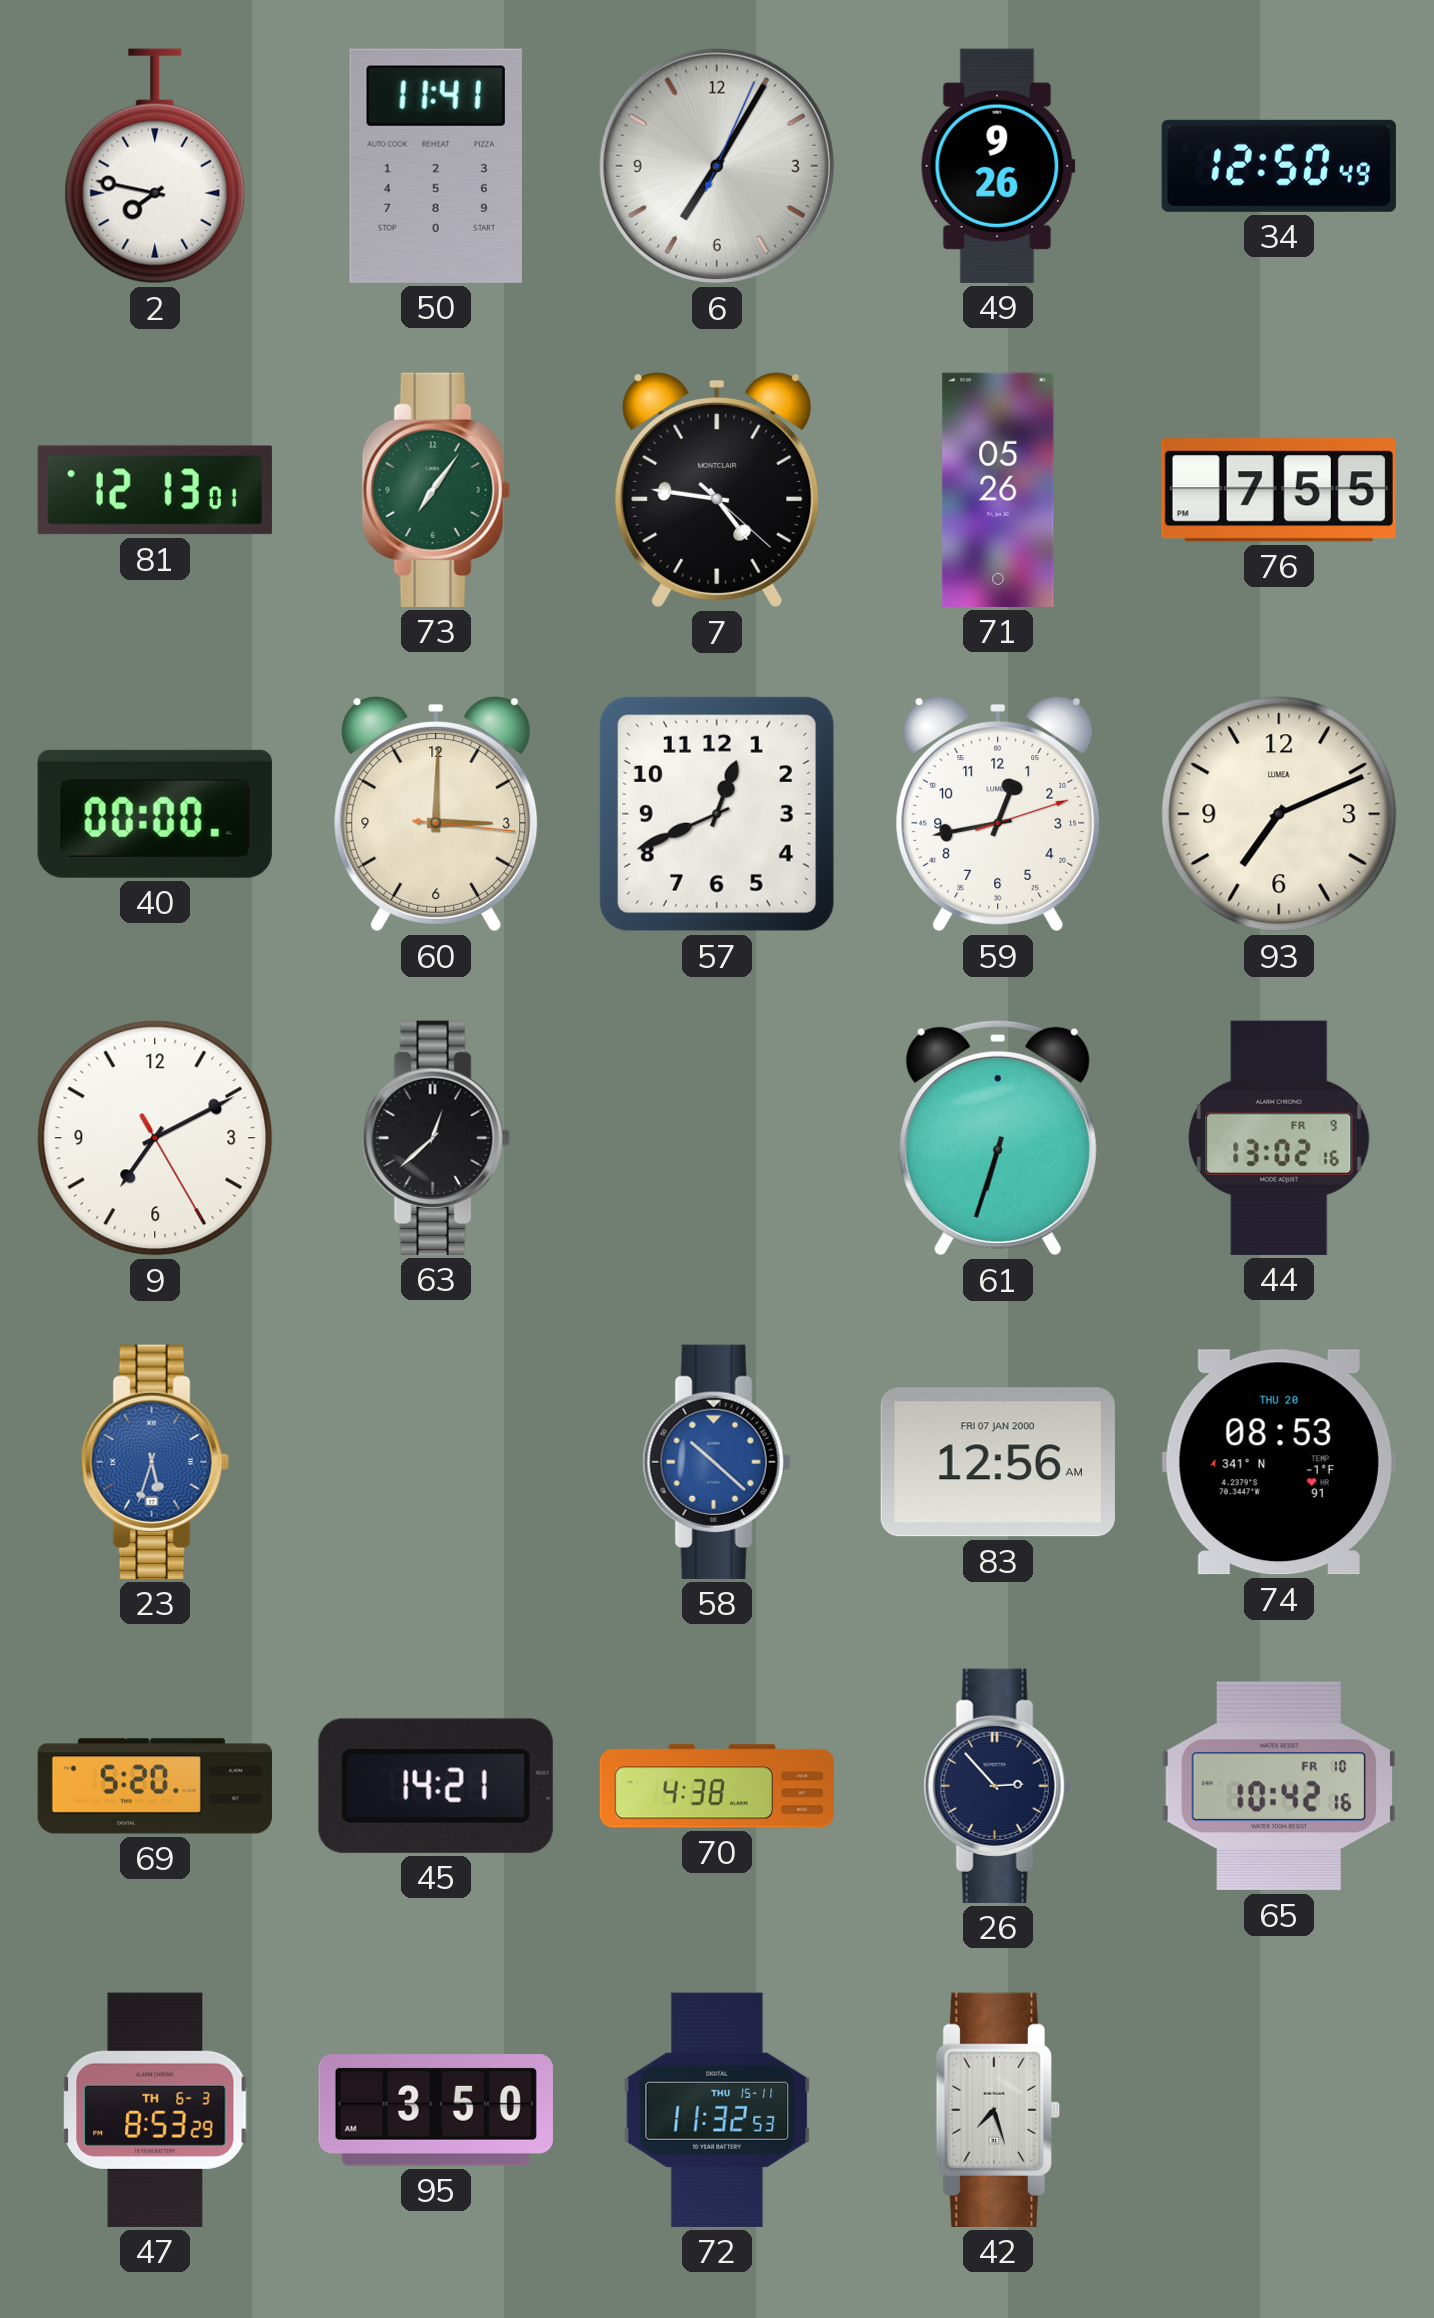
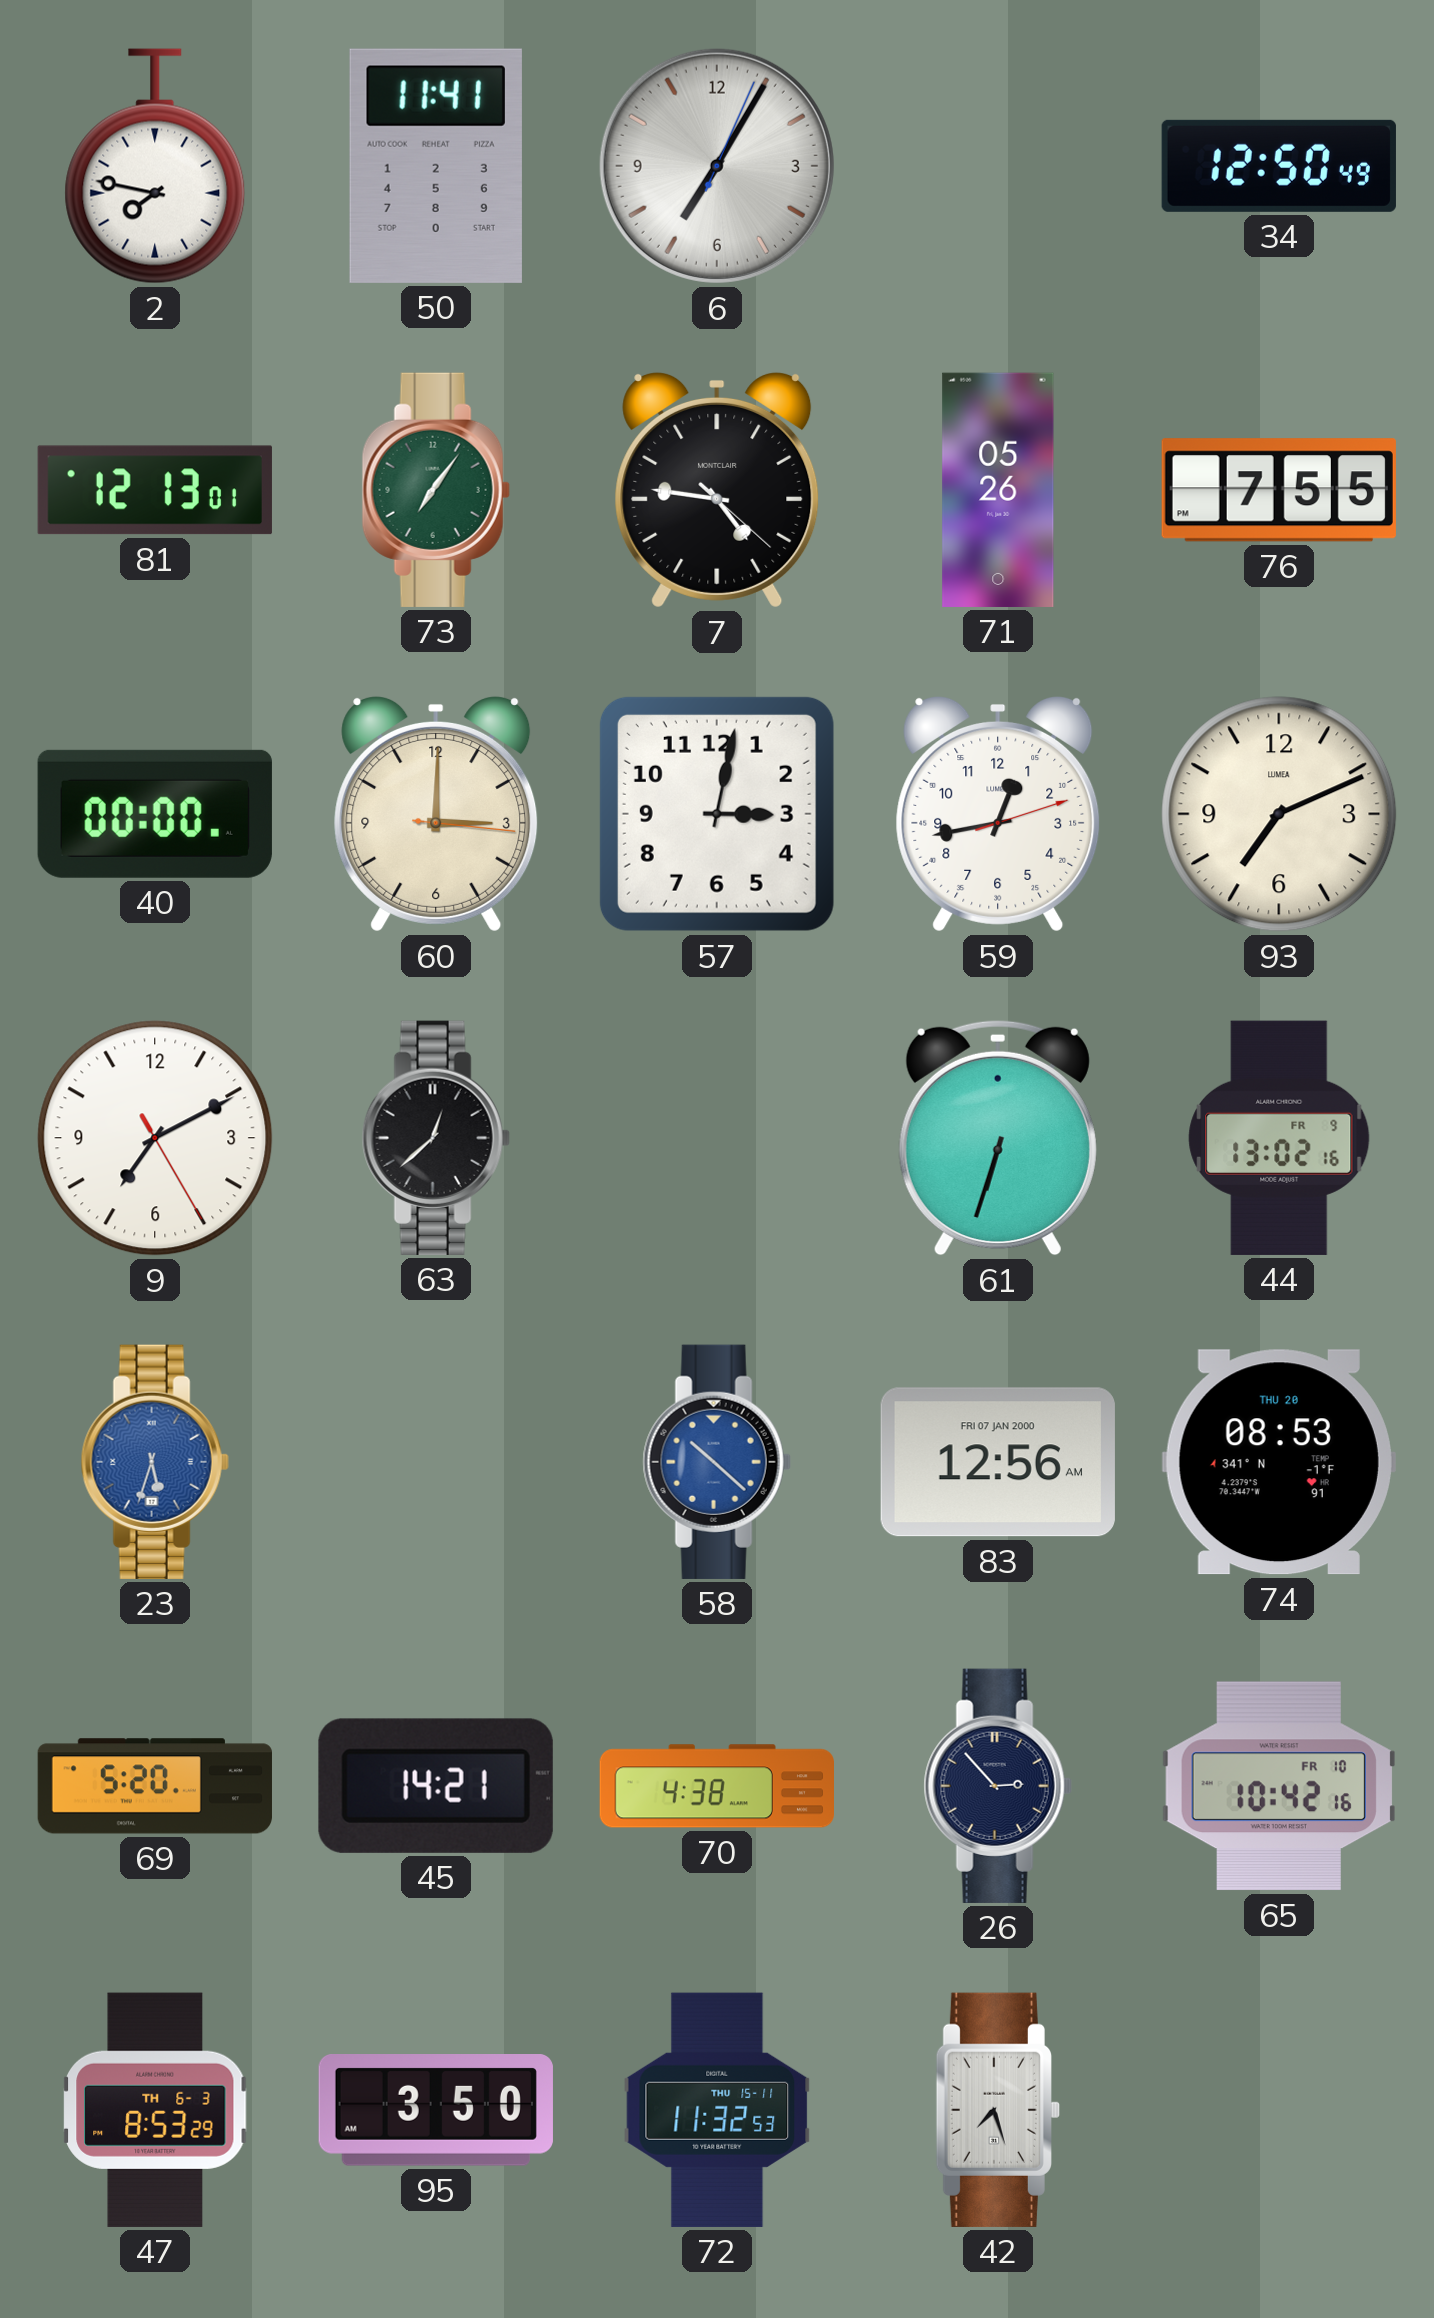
49: 9:26 -> none
57: 12:41 -> 3:02
